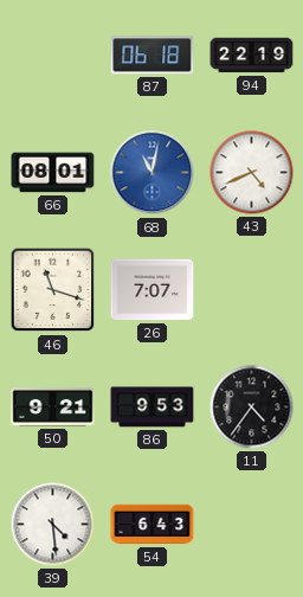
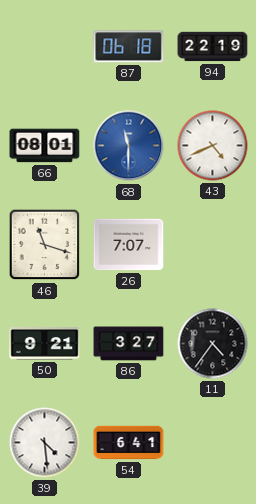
68: 11:02 -> 11:30
86: 9:53 -> 3:27
54: 6:43 -> 6:41
